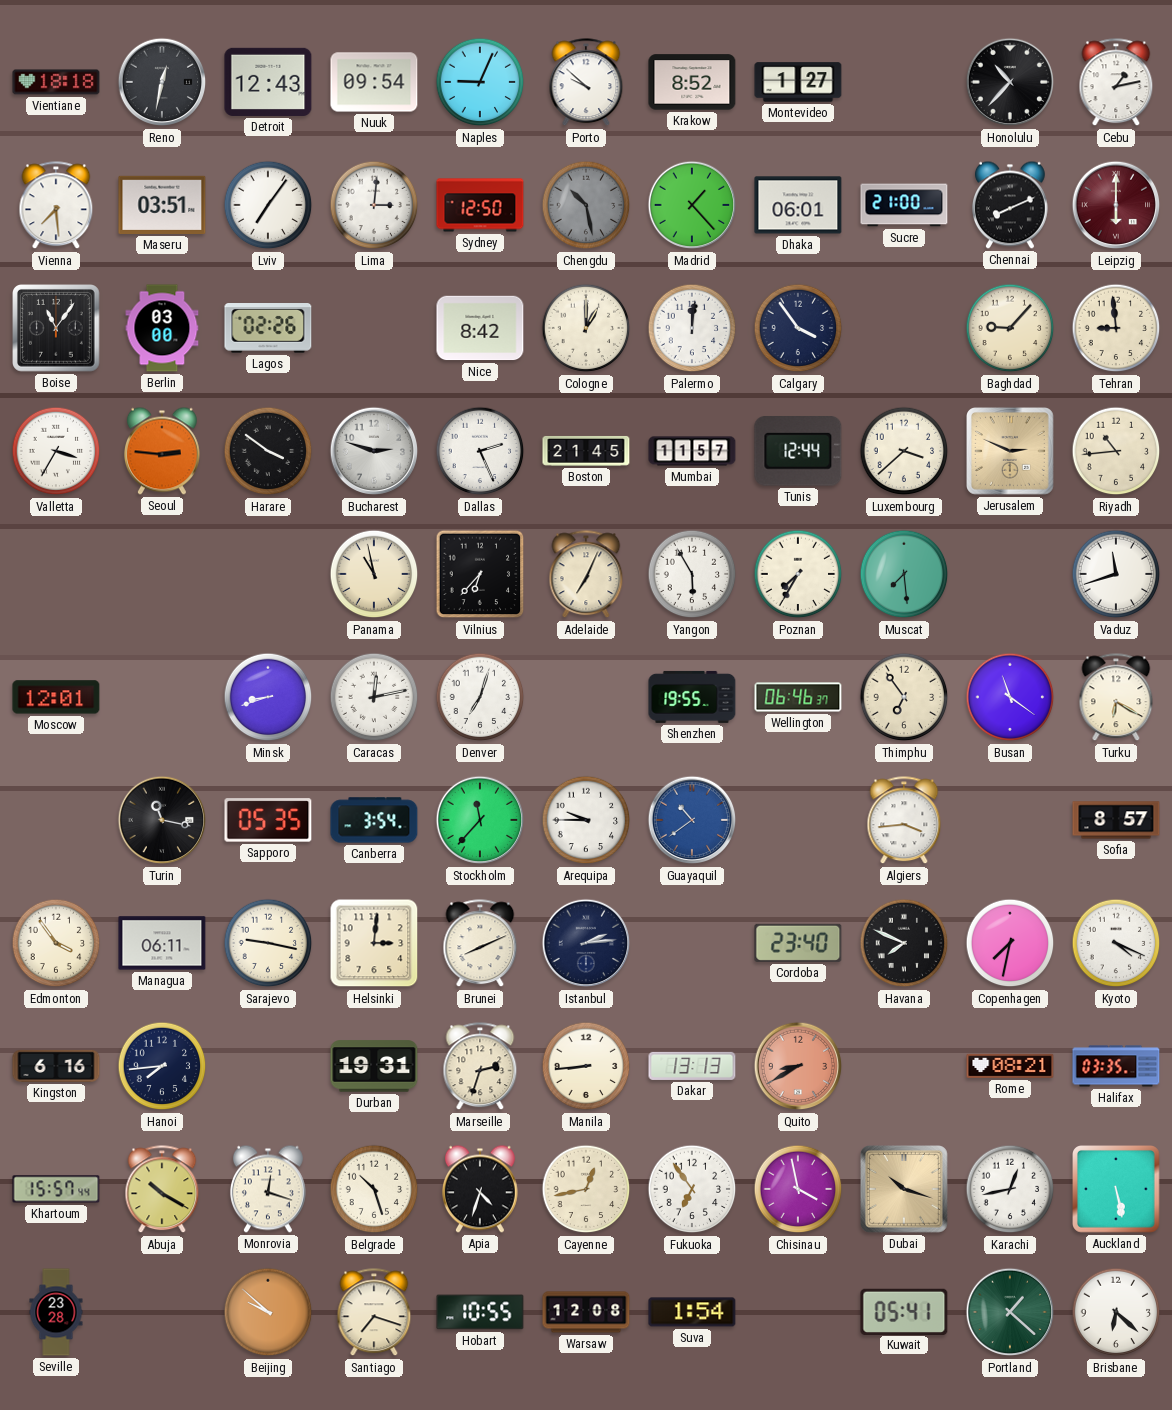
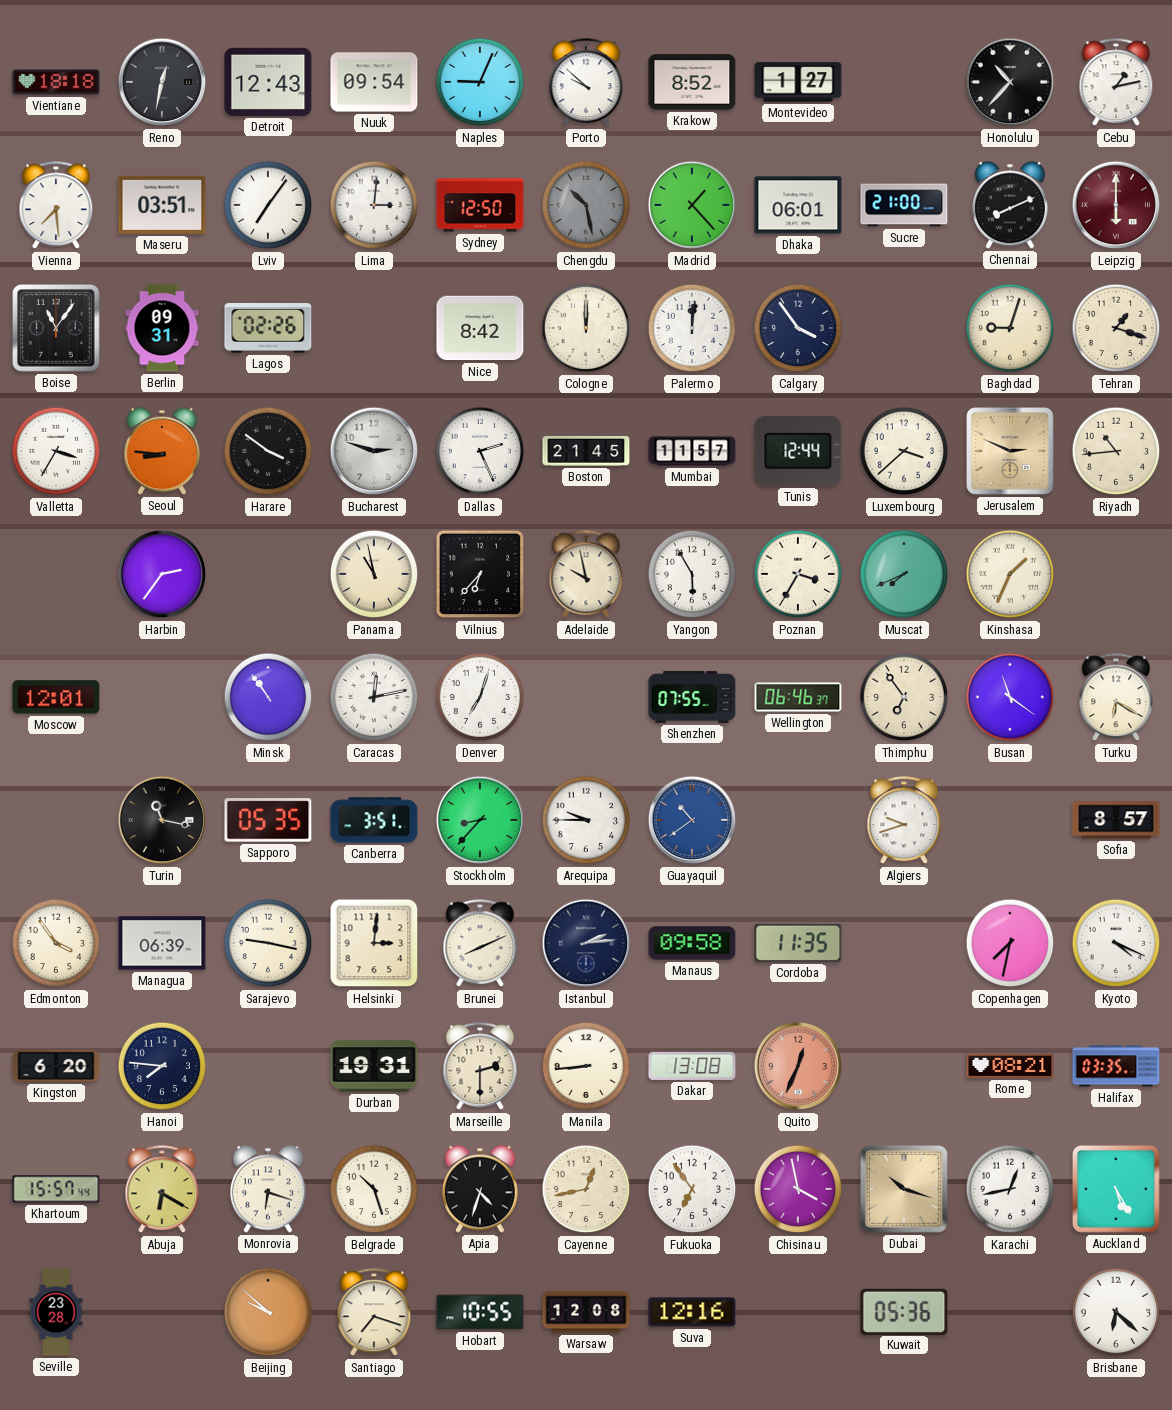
Berlin: 03:00 -> 09:31
Cologne: 1:00 -> 12:00
Baghdad: 9:07 -> 9:03
Tehran: 8:59 -> 1:18
Seoul: 2:46 -> 8:46
Harbin: none -> 2:36
Adelaide: 7:04 -> 9:58
Poznan: 7:35 -> 3:35
Muscat: 7:29 -> 7:41
Kinshasa: none -> 1:34
Vaduz: 11:42 -> none
Minsk: 8:42 -> 10:54
Shenzhen: 19:55 -> 07:55
Canberra: 3:54 -> 3:51
Stockholm: 11:37 -> 8:37
Algiers: 3:44 -> 9:42
Managua: 06:11 -> 06:39
Manaus: none -> 09:58
Cordoba: 23:40 -> 11:35
Havana: 7:49 -> none
Kingston: 6:16 -> 6:20
Hanoi: 7:44 -> 7:46
Marseille: 2:33 -> 2:30
Dakar: 13:13 -> 13:08
Quito: 8:40 -> 12:34
Abuja: 10:20 -> 6:20
Monrovia: 12:18 -> 6:18
Auckland: 5:28 -> 5:25
Suva: 1:54 -> 12:16
Kuwait: 05:41 -> 05:36
Portland: 1:22 -> none
